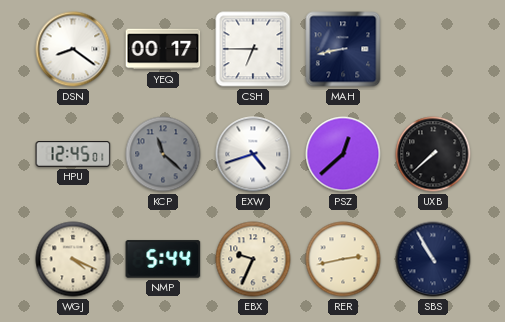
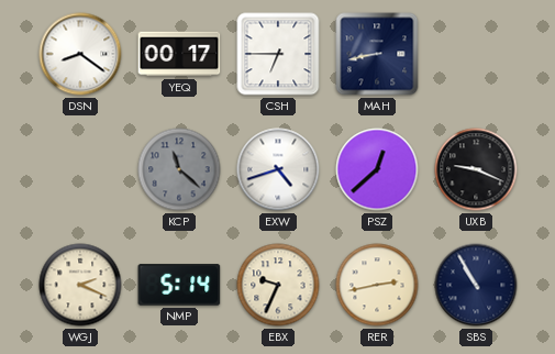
HPU: 12:45 -> none
UXB: 7:38 -> 9:19
WGJ: 4:19 -> 2:19
NMP: 5:44 -> 5:14
